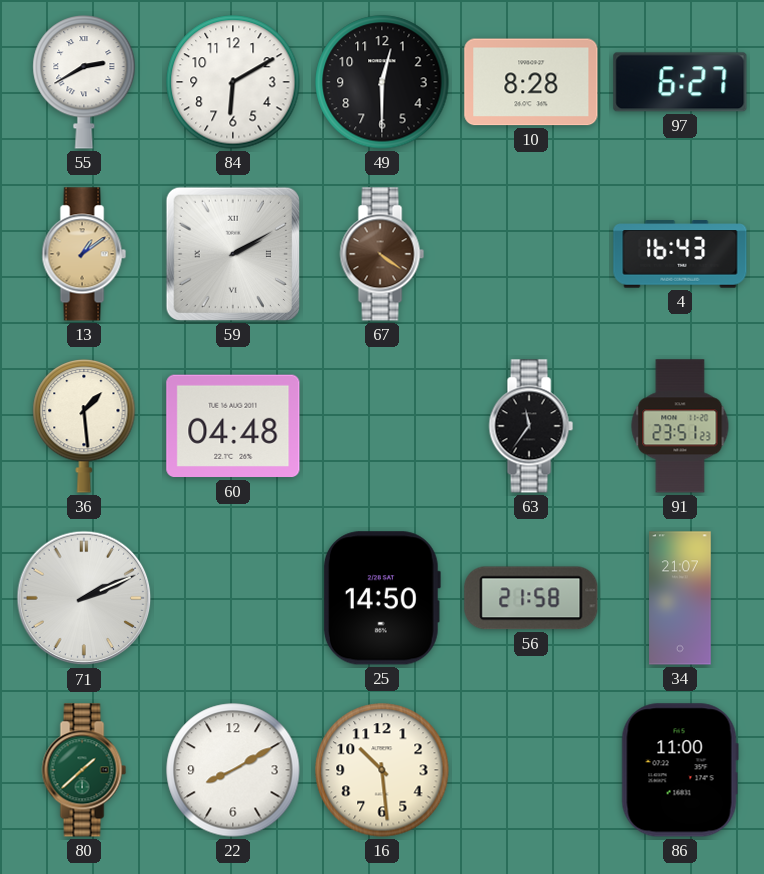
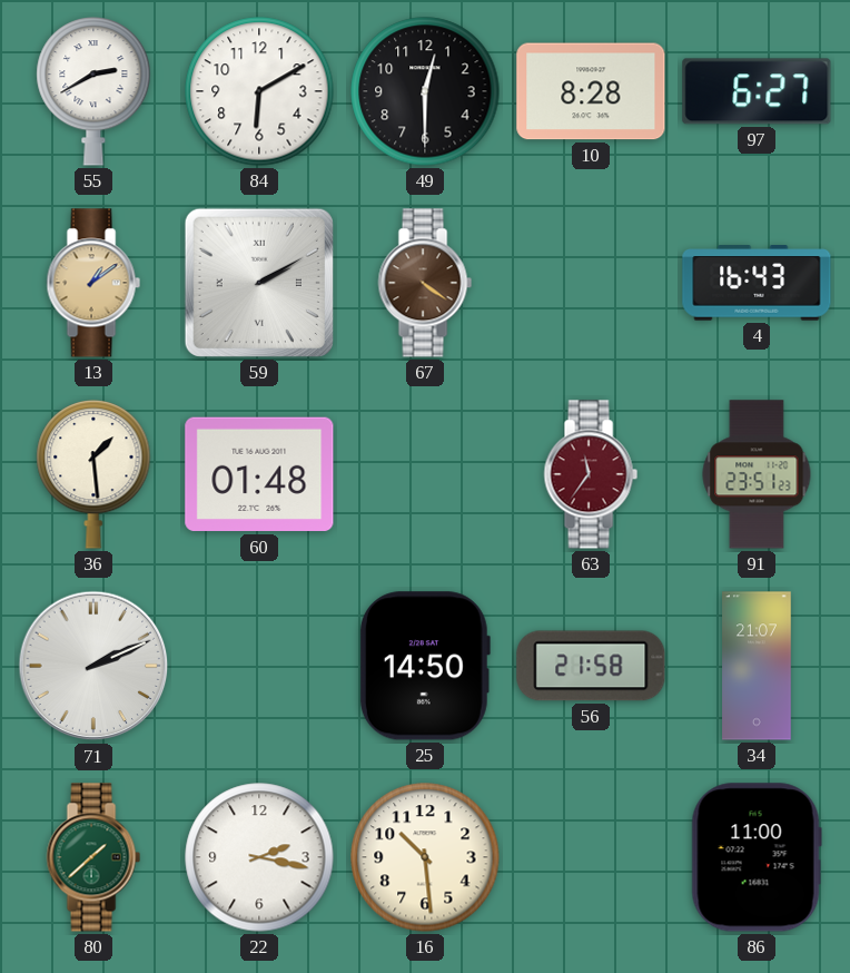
60: 04:48 -> 01:48
63 dial: black -> burgundy
22: 8:10 -> 2:17
